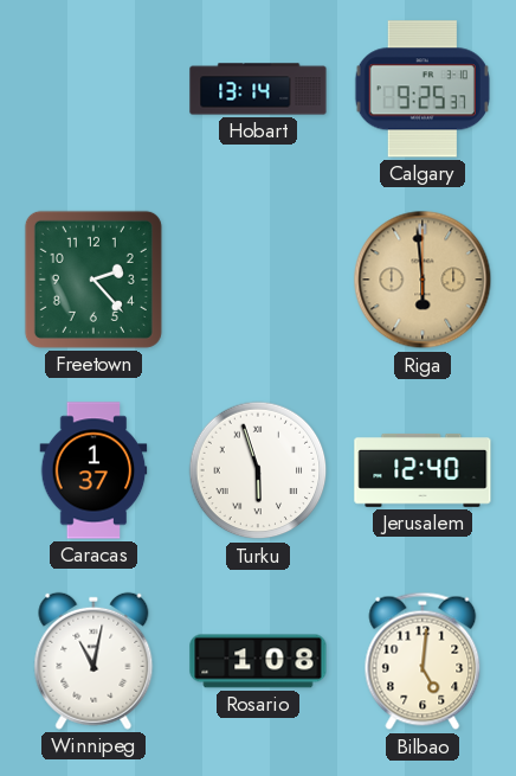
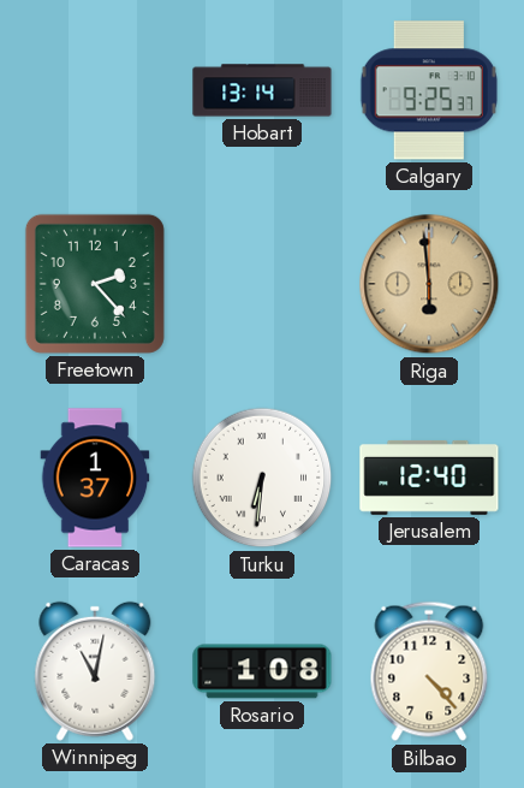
Turku: 5:57 -> 6:31
Bilbao: 5:01 -> 4:23
